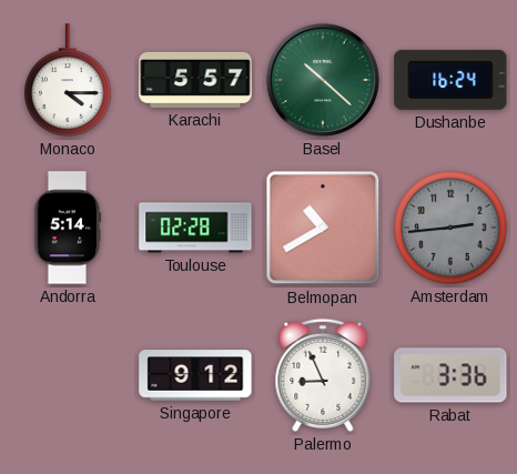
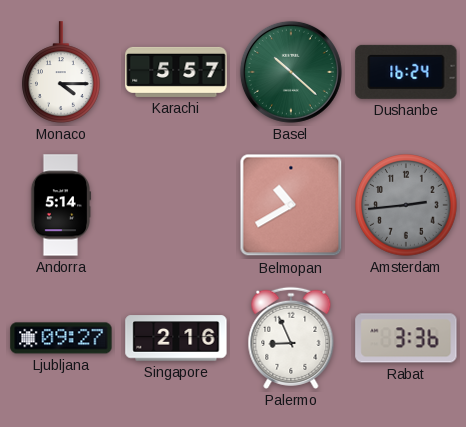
Toulouse: 02:28 -> none
Ljubljana: none -> 09:27
Singapore: 9:12 -> 2:16
